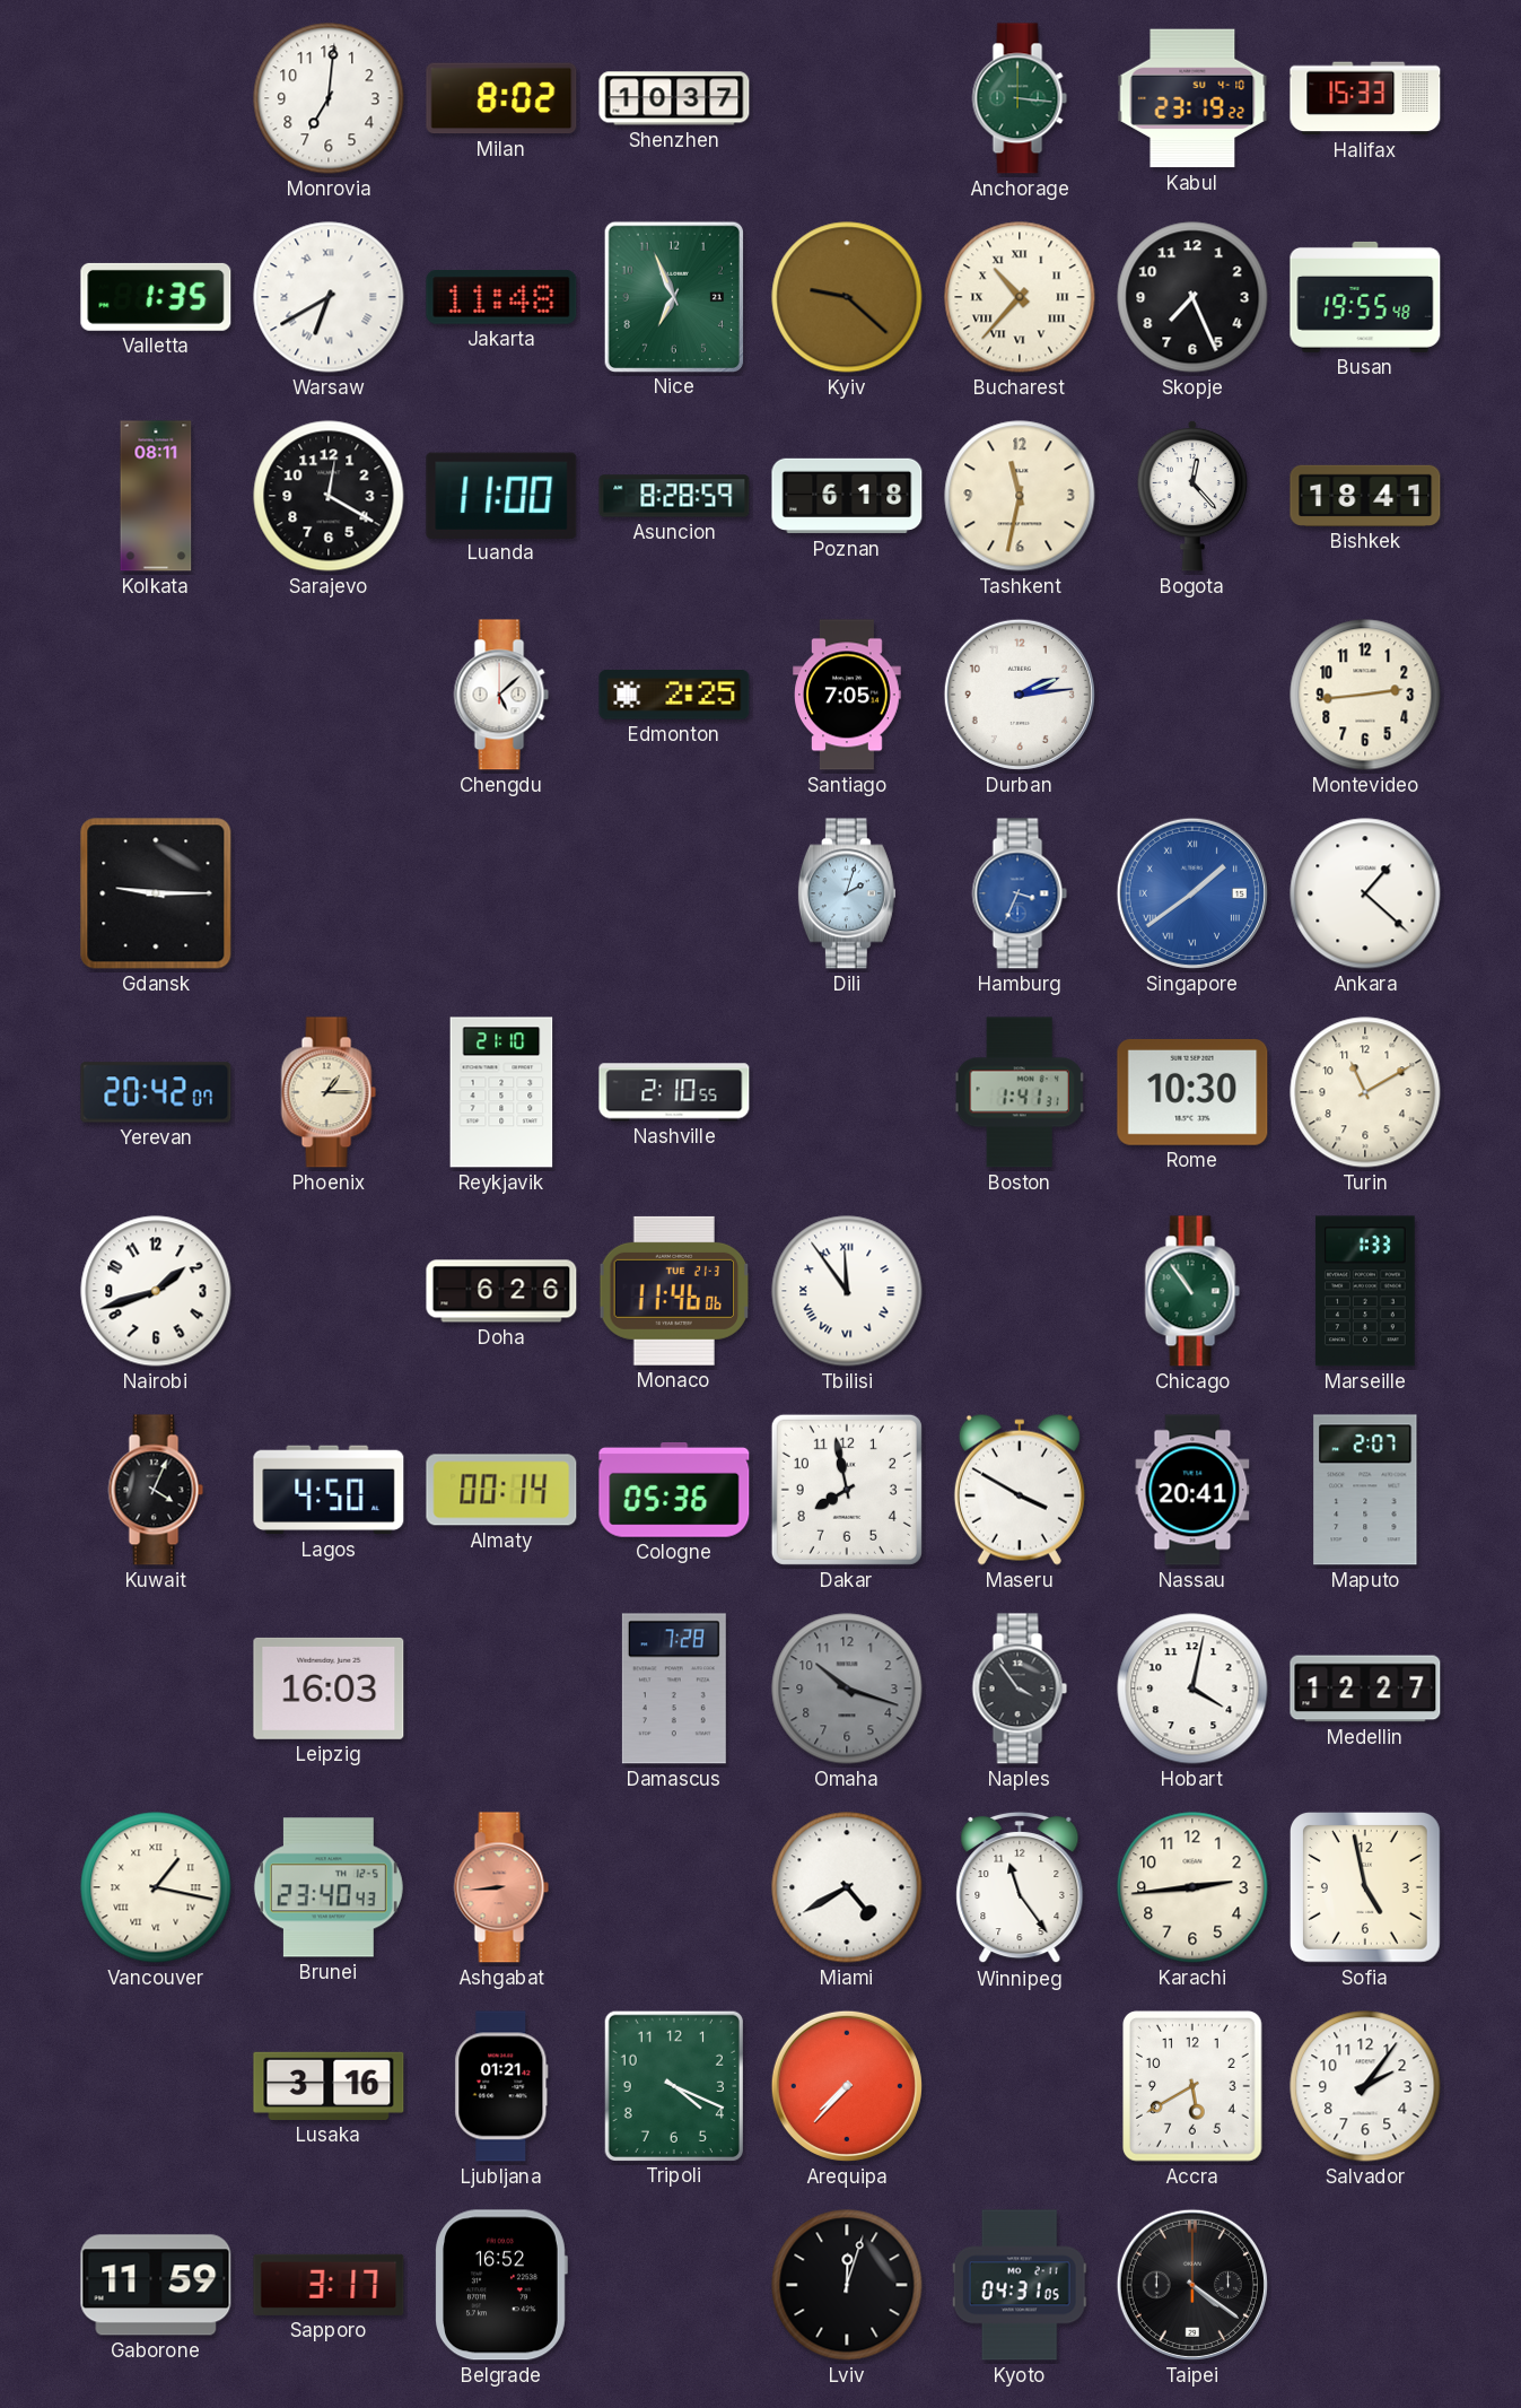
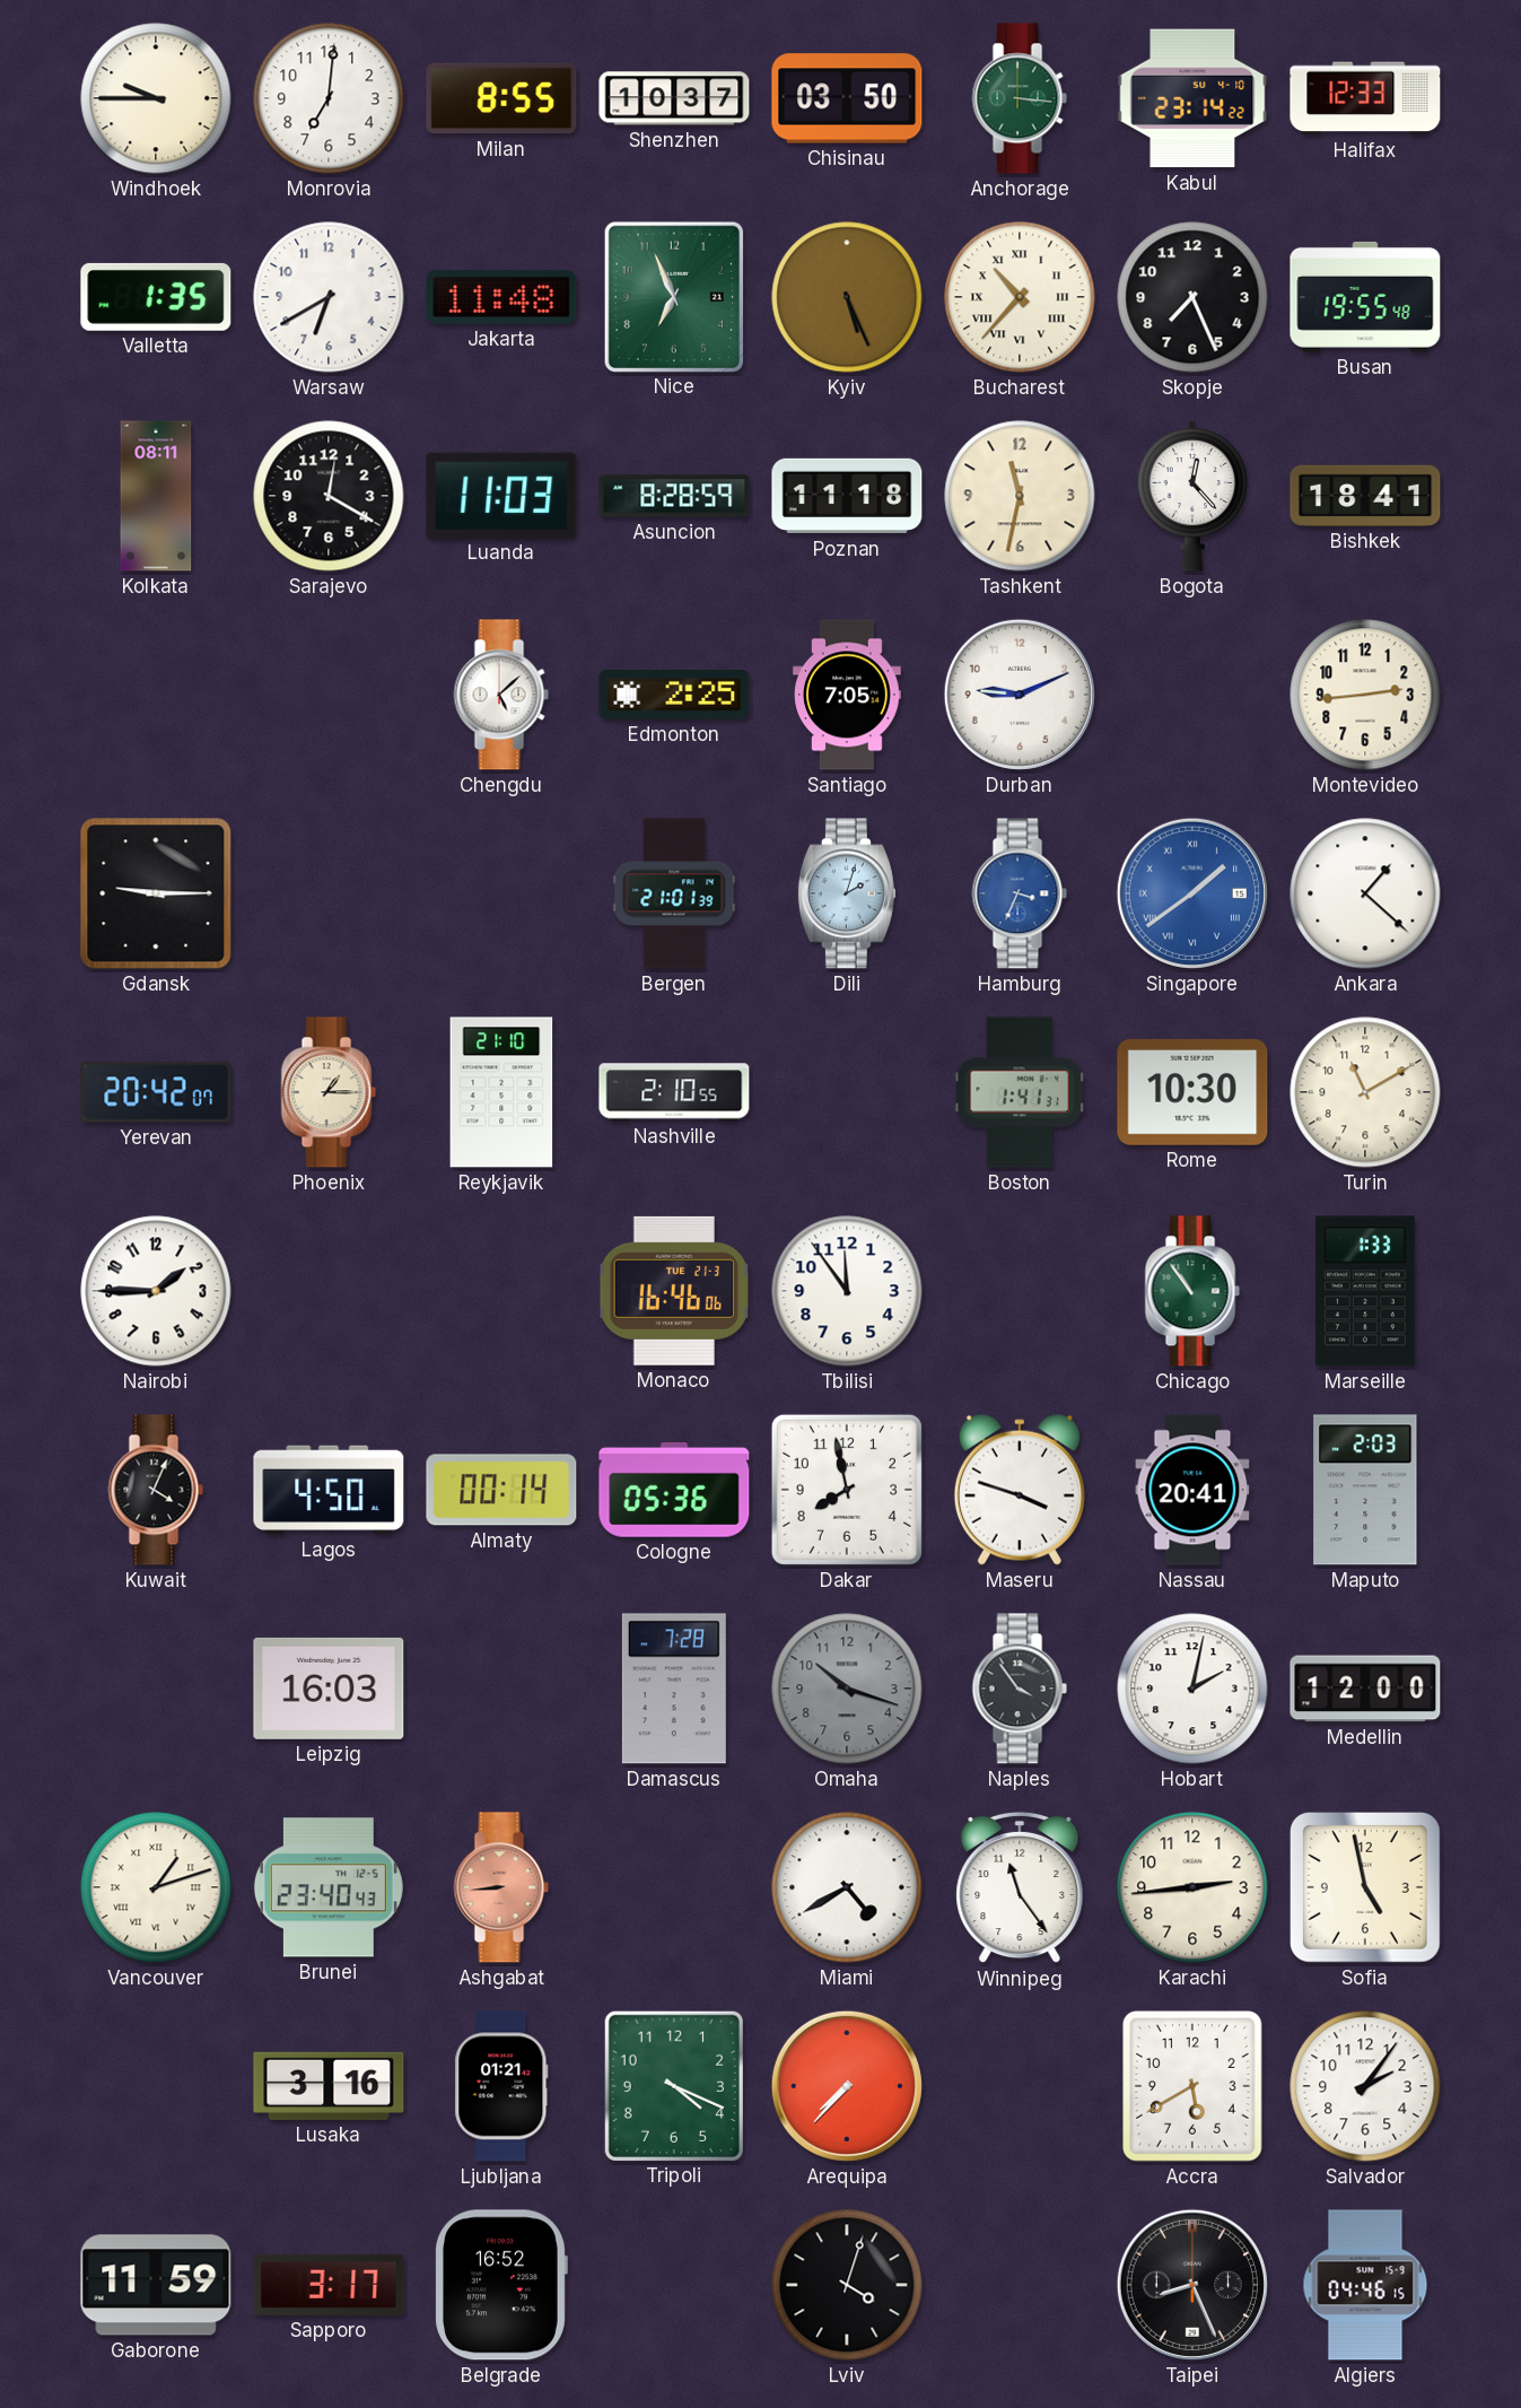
Windhoek: none -> 9:45
Milan: 8:02 -> 8:55
Chisinau: none -> 03:50
Kabul: 23:19 -> 23:14
Halifax: 15:33 -> 12:33
Warsaw numerals: Roman -> Arabic
Kyiv: 9:22 -> 5:26
Luanda: 11:00 -> 11:03
Poznan: 6:18 -> 11:18
Durban: 2:14 -> 9:11
Bergen: none -> 21:01
Nairobi: 1:42 -> 1:45
Doha: 6:26 -> none
Monaco: 11:46 -> 16:46
Tbilisi numerals: Roman -> Arabic
Maseru: 3:50 -> 3:48
Maputo: 2:07 -> 2:03
Hobart: 4:02 -> 2:02
Medellin: 12:27 -> 12:00
Vancouver: 1:17 -> 1:12
Lviv: 12:03 -> 4:03
Kyoto: 04:31 -> none
Taipei: 4:21 -> 8:26
Algiers: none -> 04:46
